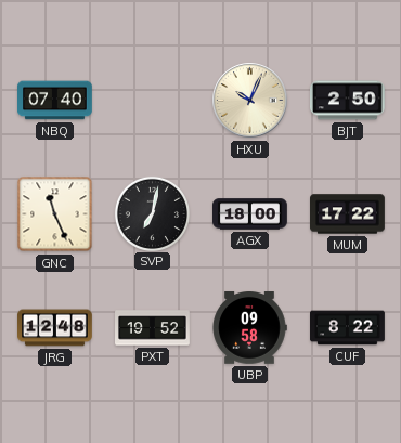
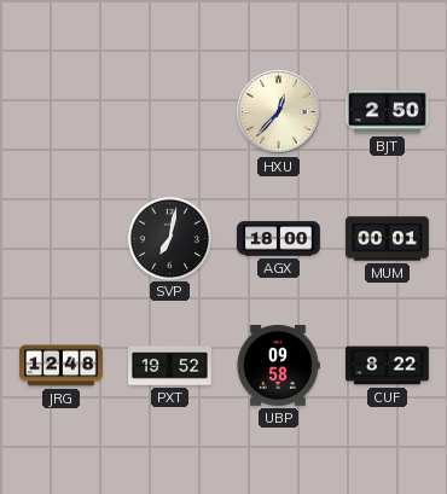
NBQ: 07:40 -> none
HXU: 10:04 -> 12:37
GNC: 11:26 -> none
MUM: 17:22 -> 00:01
